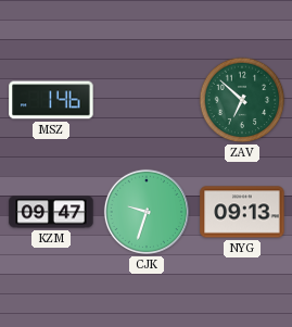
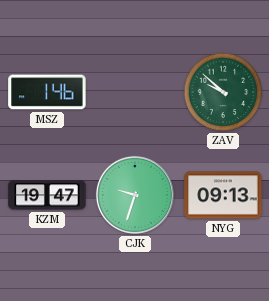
ZAV: 6:52 -> 9:52
KZM: 09:47 -> 19:47
